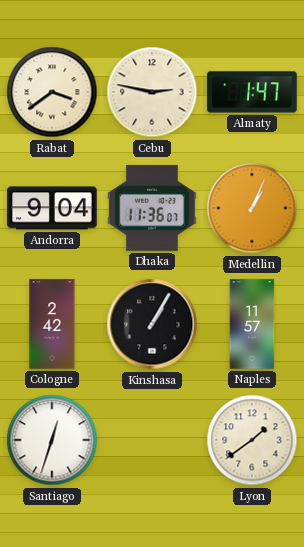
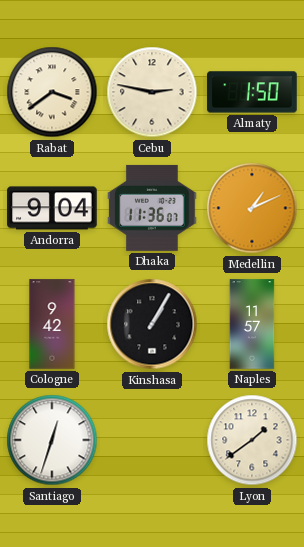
Almaty: 1:47 -> 1:50
Medellin: 1:04 -> 1:11
Cologne: 2:42 -> 9:42
